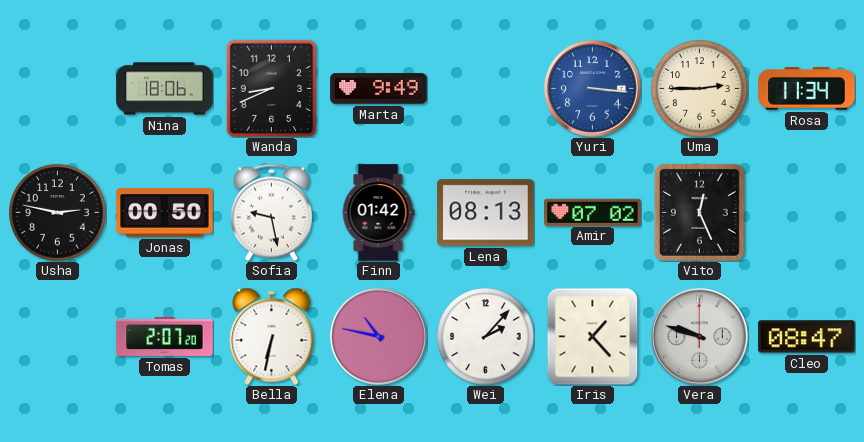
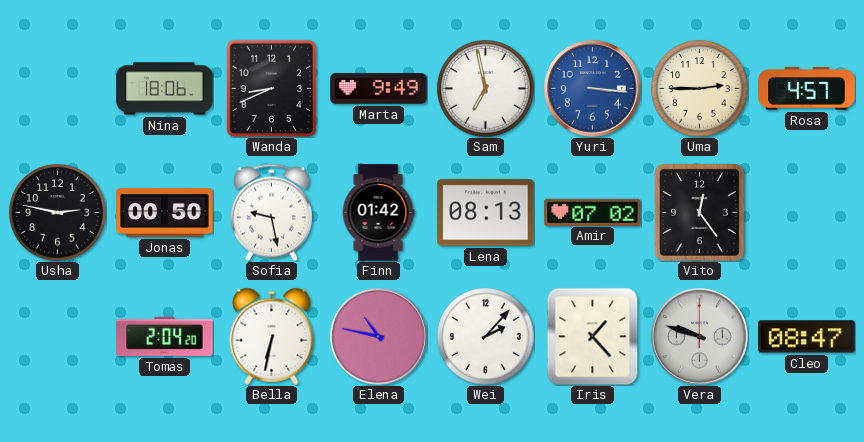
Sam: none -> 6:58
Rosa: 11:34 -> 4:57
Vito: 12:26 -> 12:24
Tomas: 2:07 -> 2:04
